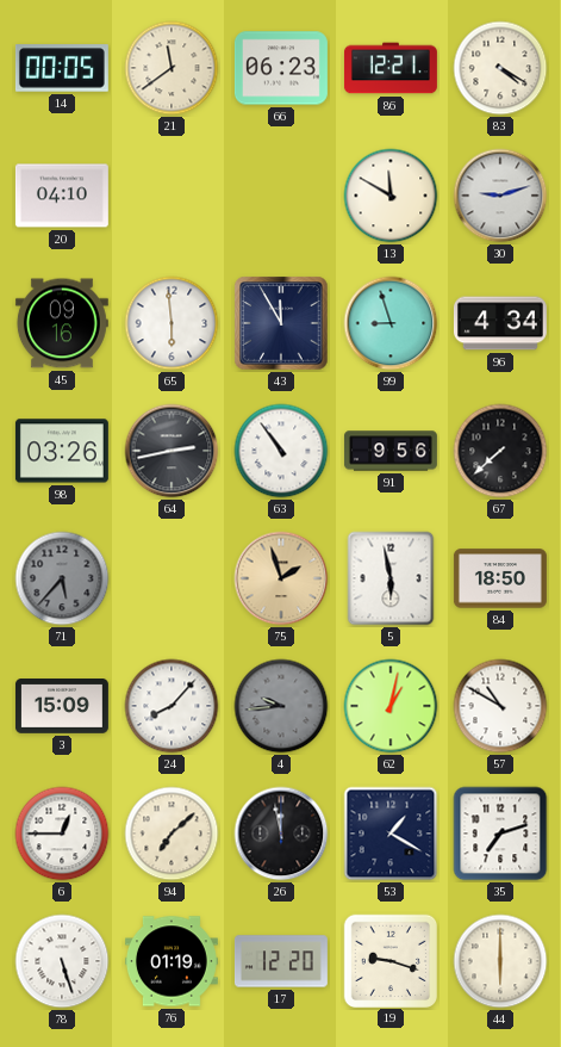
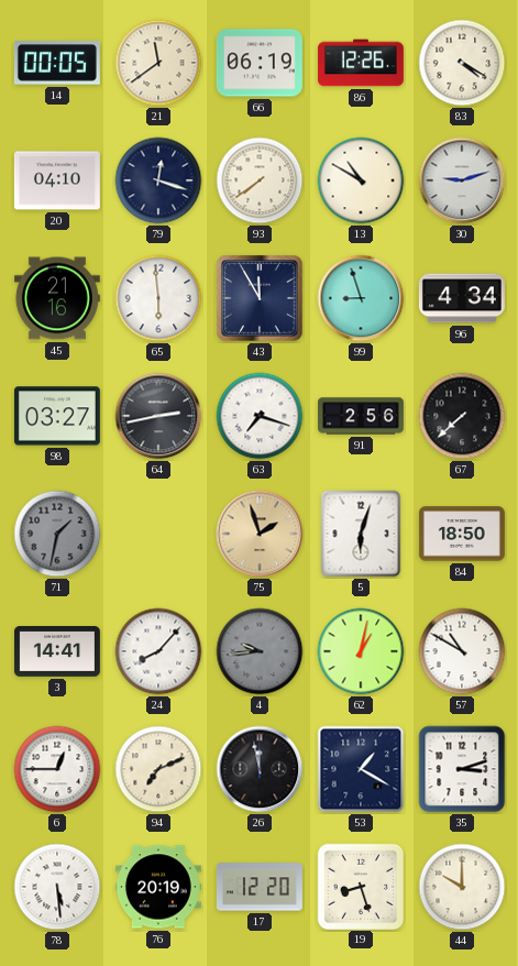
66: 06:23 -> 06:19
86: 12:21 -> 12:26
79: none -> 12:18
93: none -> 7:39
13: 11:50 -> 10:50
45: 09:16 -> 21:16
98: 03:26 -> 03:27
63: 10:54 -> 7:18
91: 9:56 -> 2:56
71: 5:37 -> 1:32
5: 5:58 -> 6:03
3: 15:09 -> 14:41
94: 7:08 -> 7:11
35: 7:12 -> 3:12
78: 5:27 -> 5:29
76: 01:19 -> 20:19
19: 9:18 -> 8:27
44: 6:00 -> 10:00
